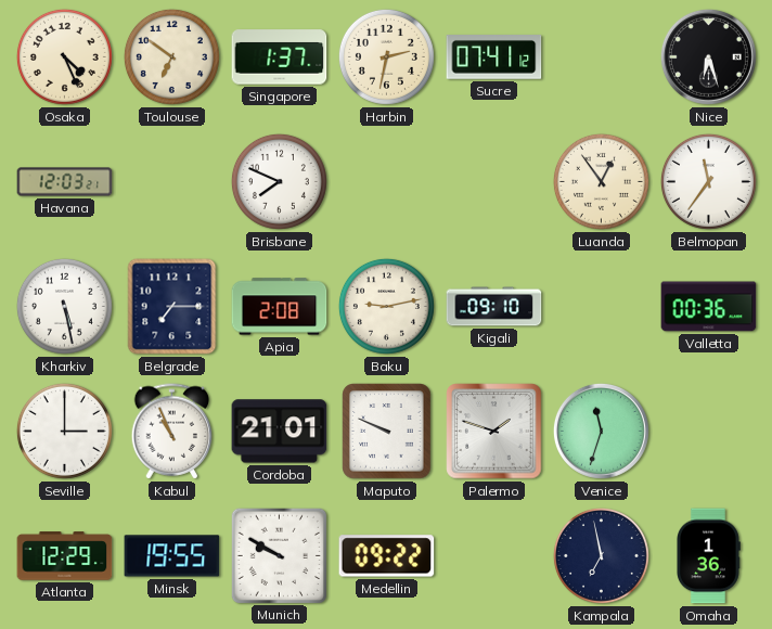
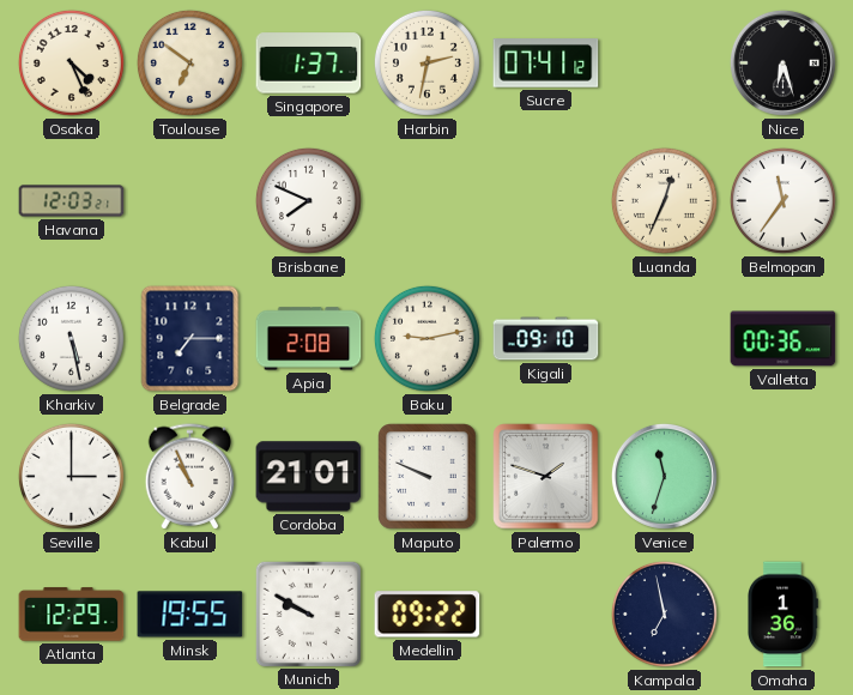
Luanda: 12:54 -> 12:34
